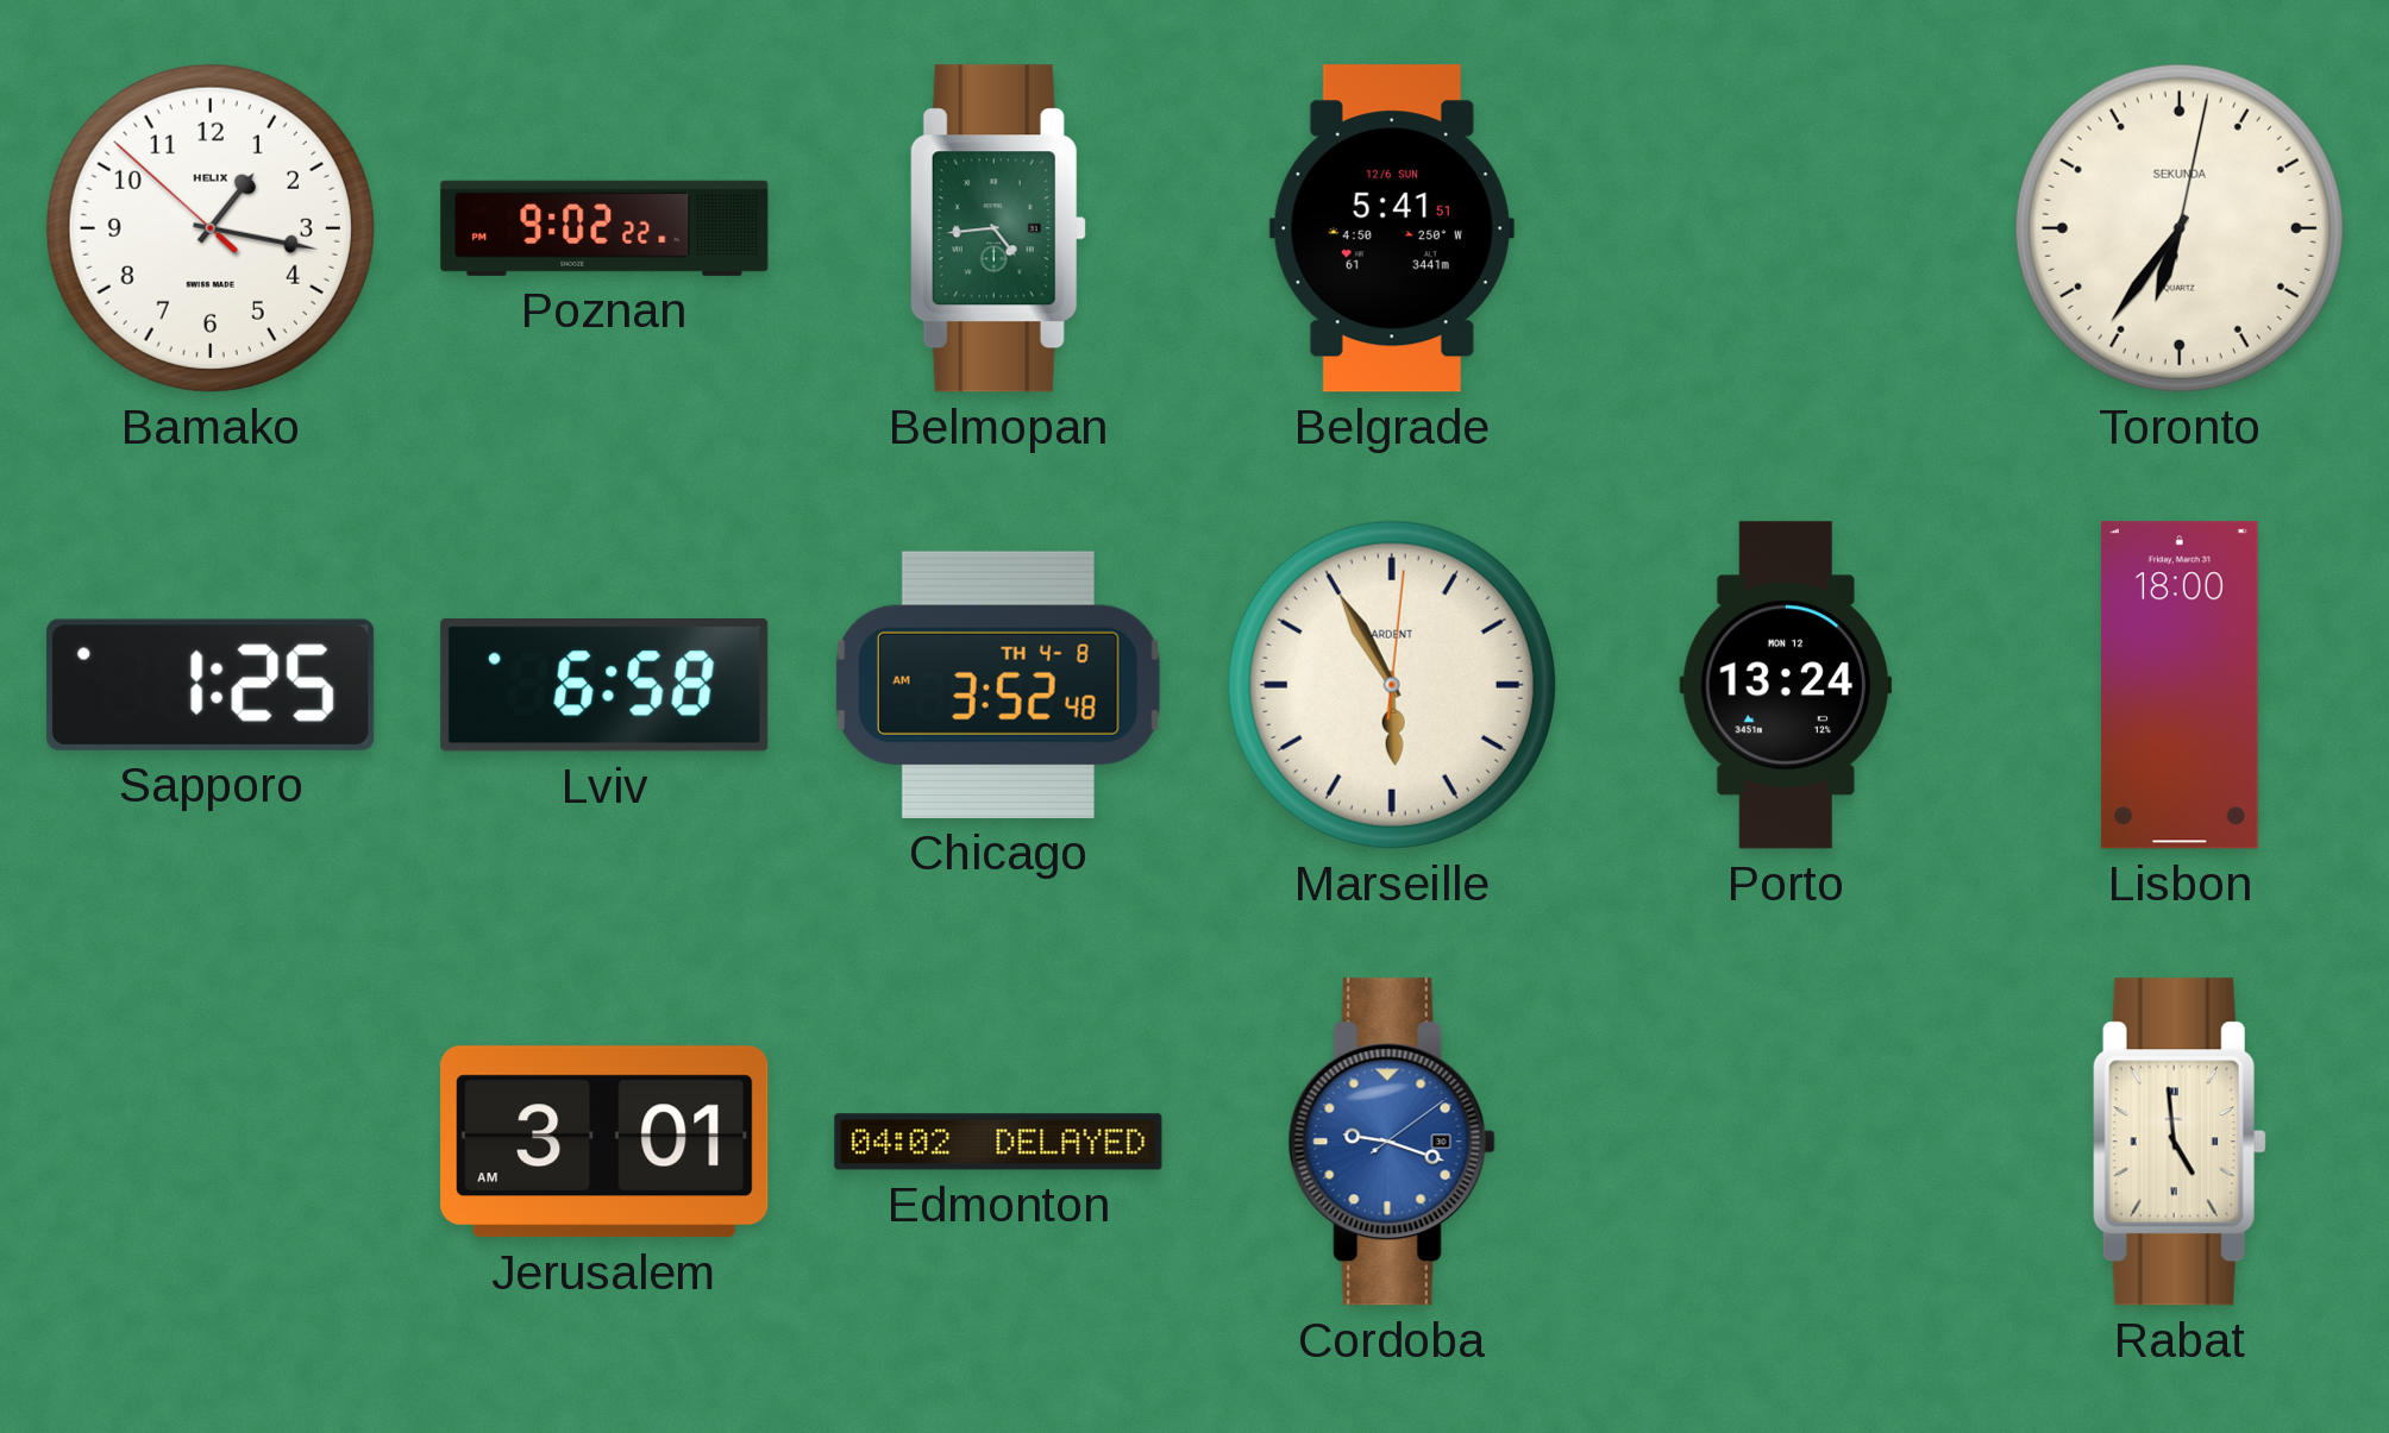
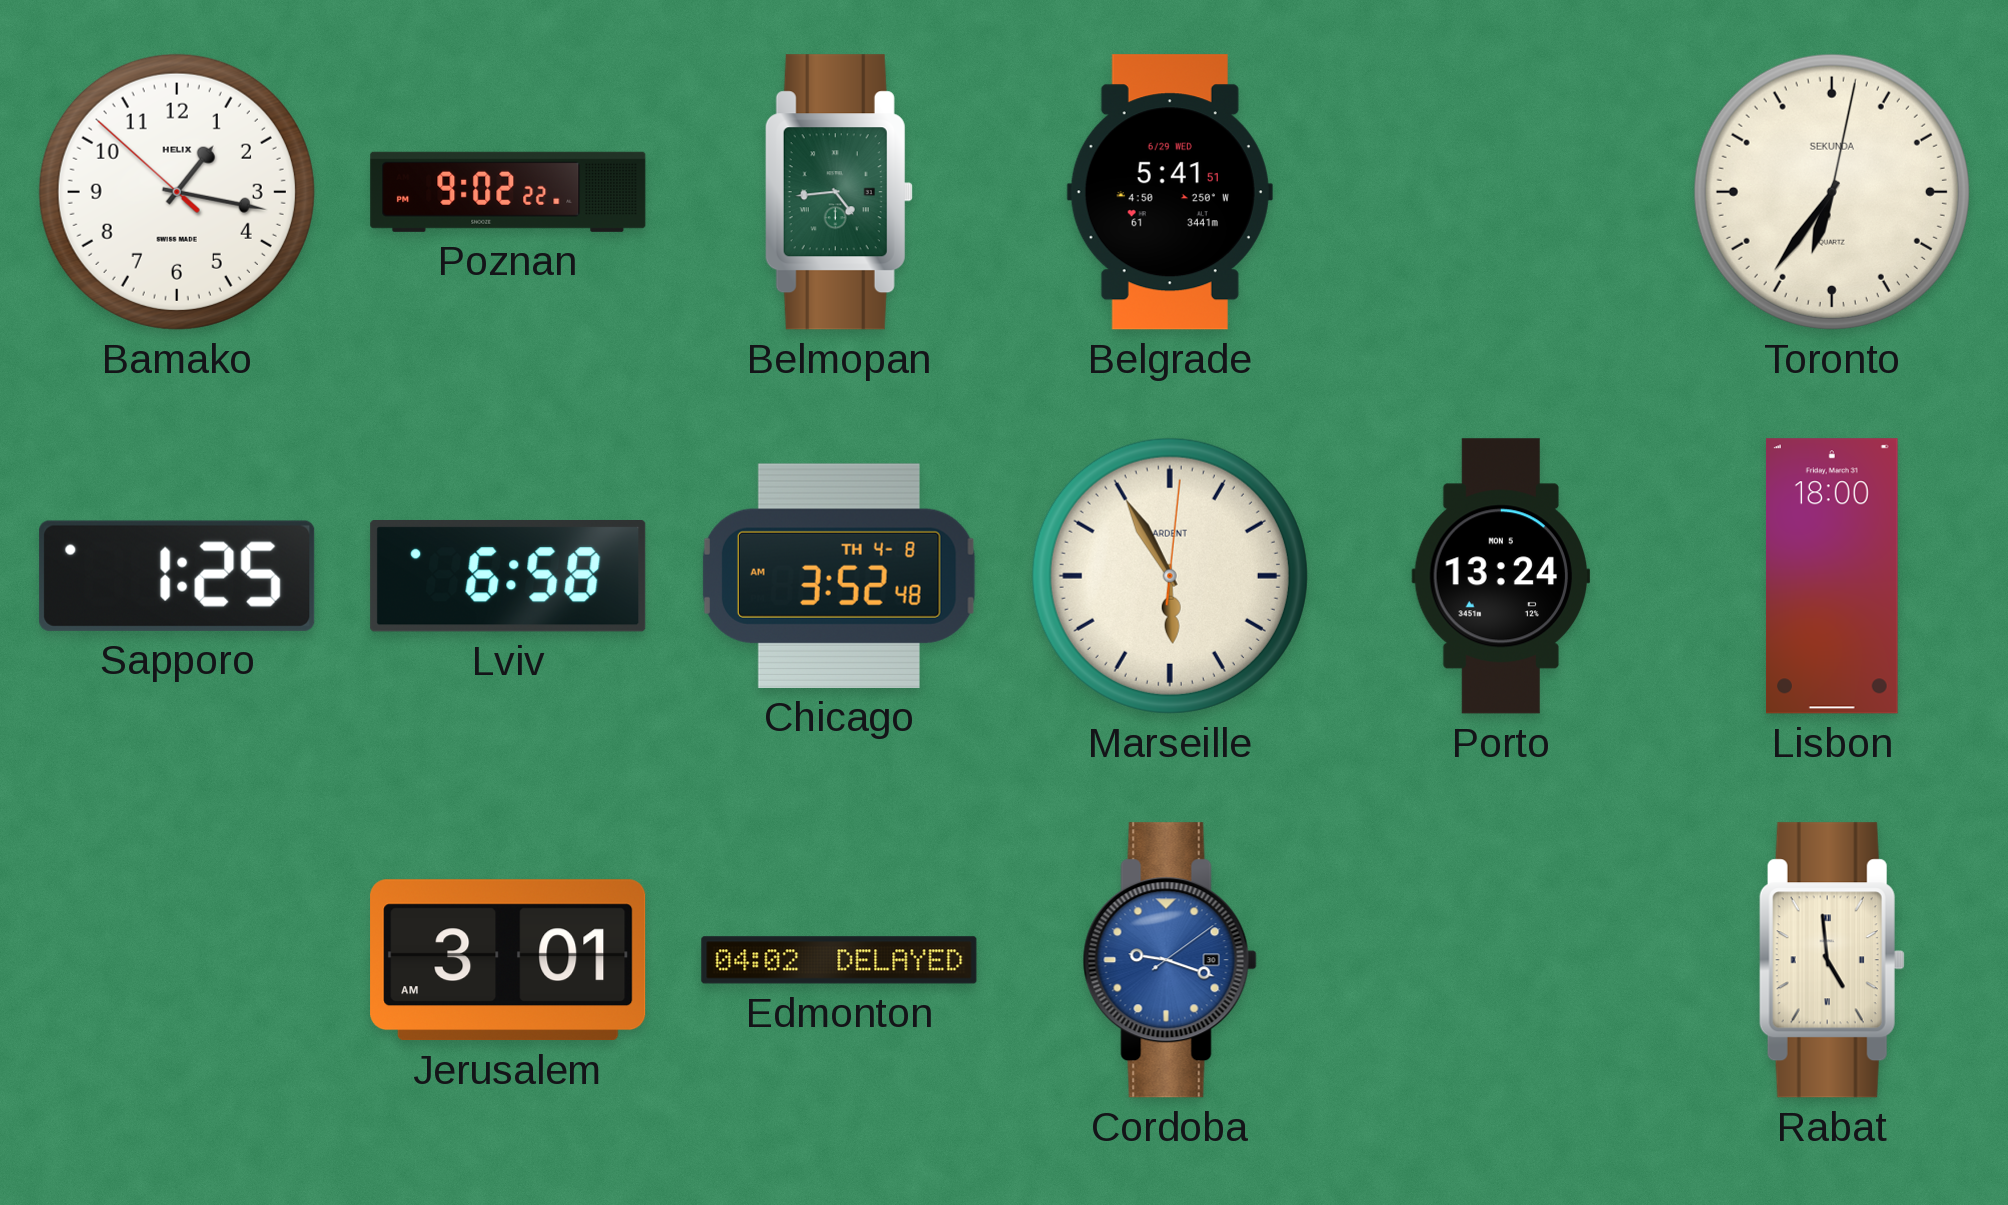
Belgrade date: 12/6 SUN -> 6/29 WED
Porto date: MON 12 -> MON 5
